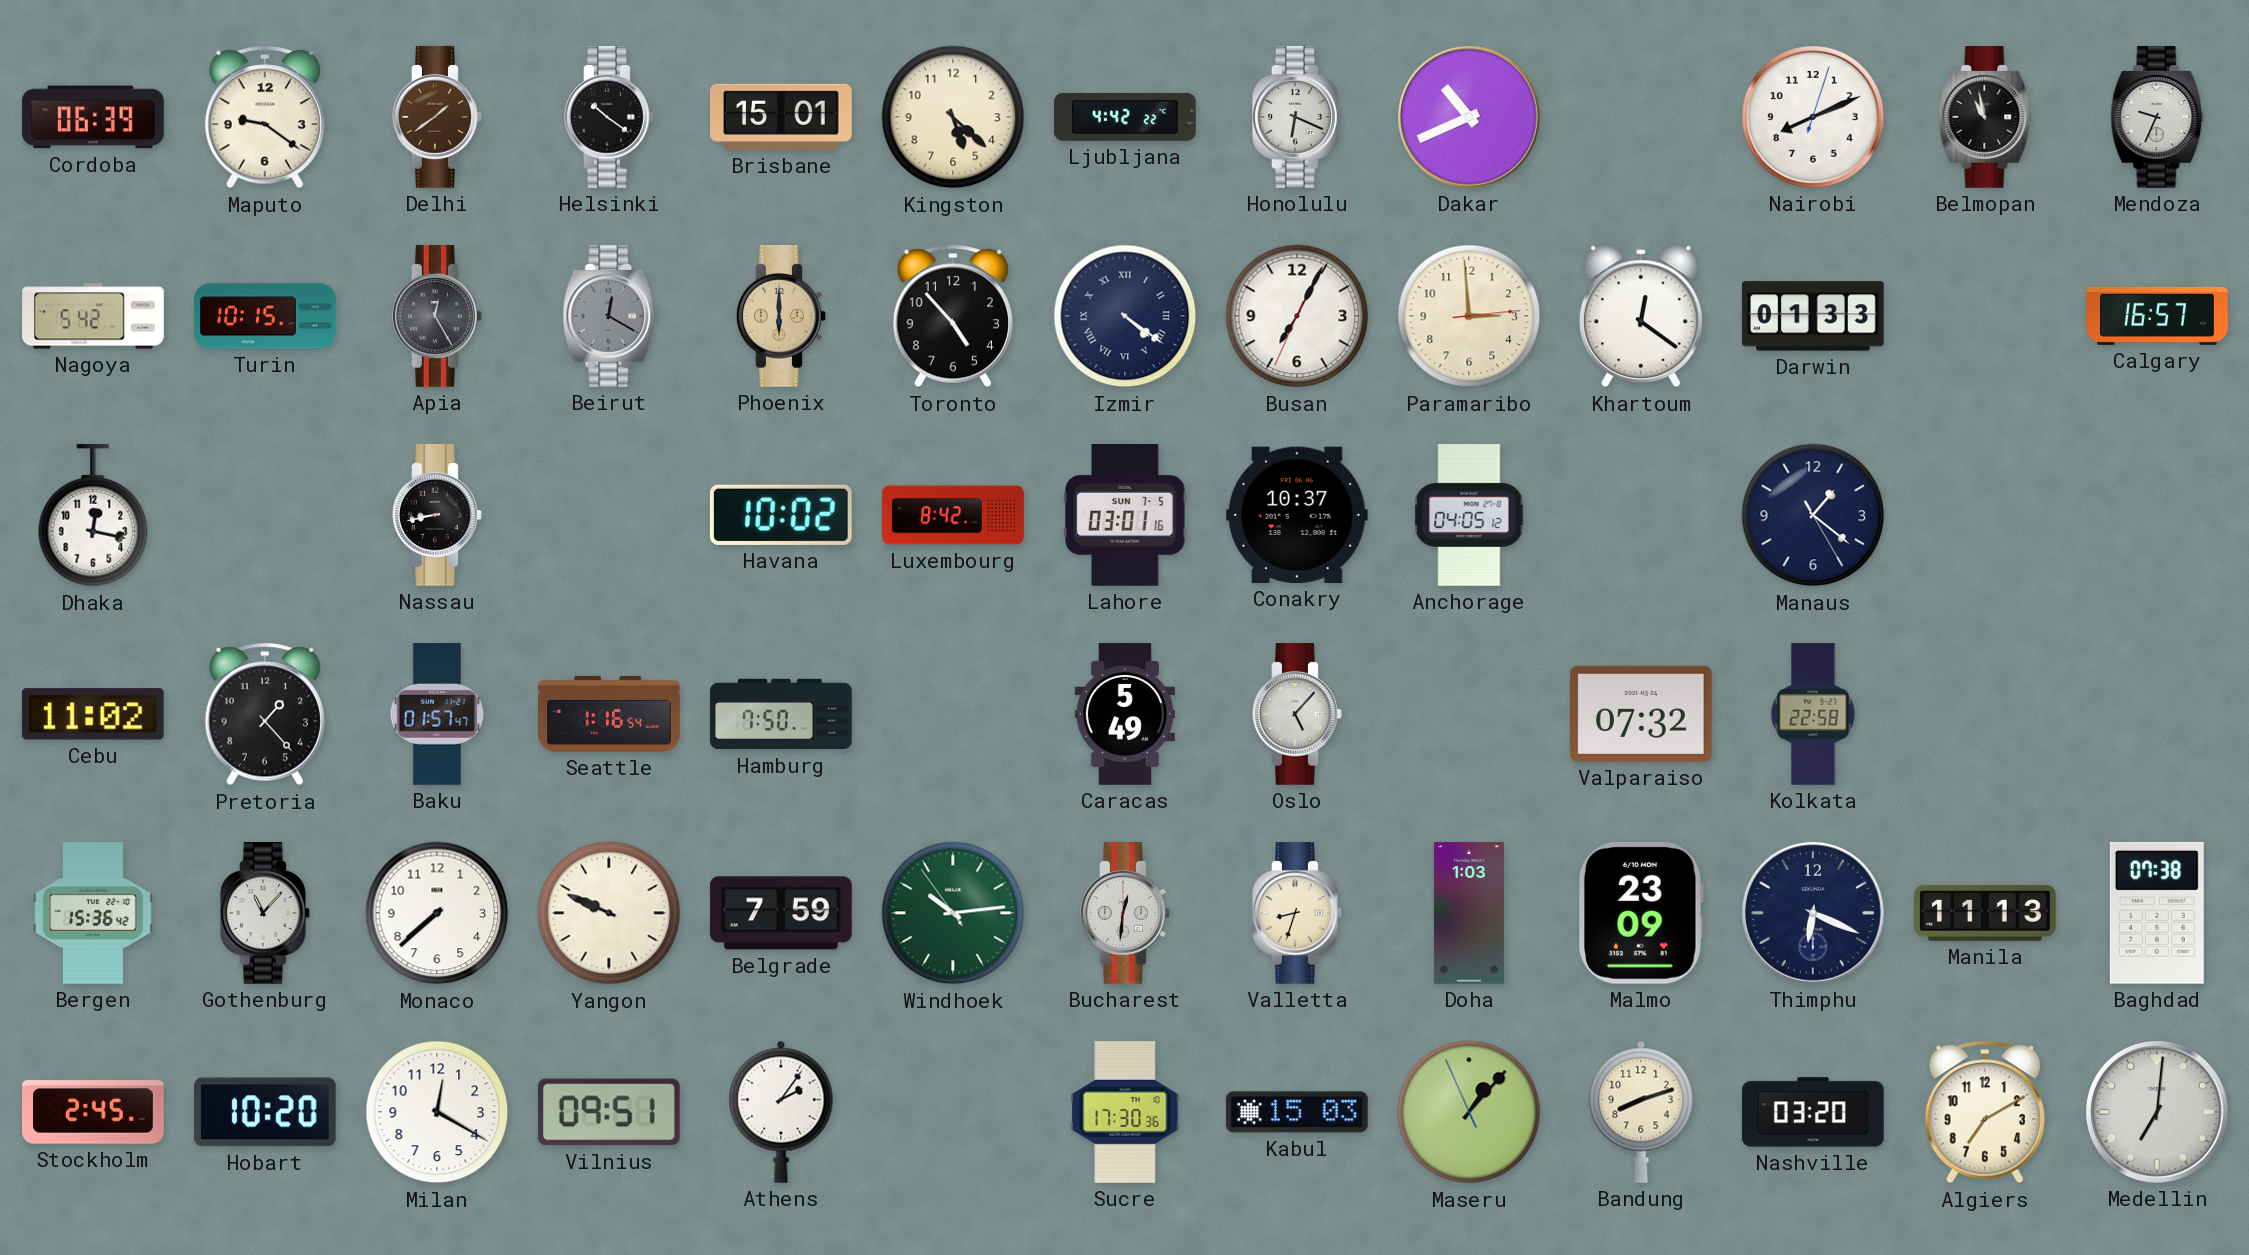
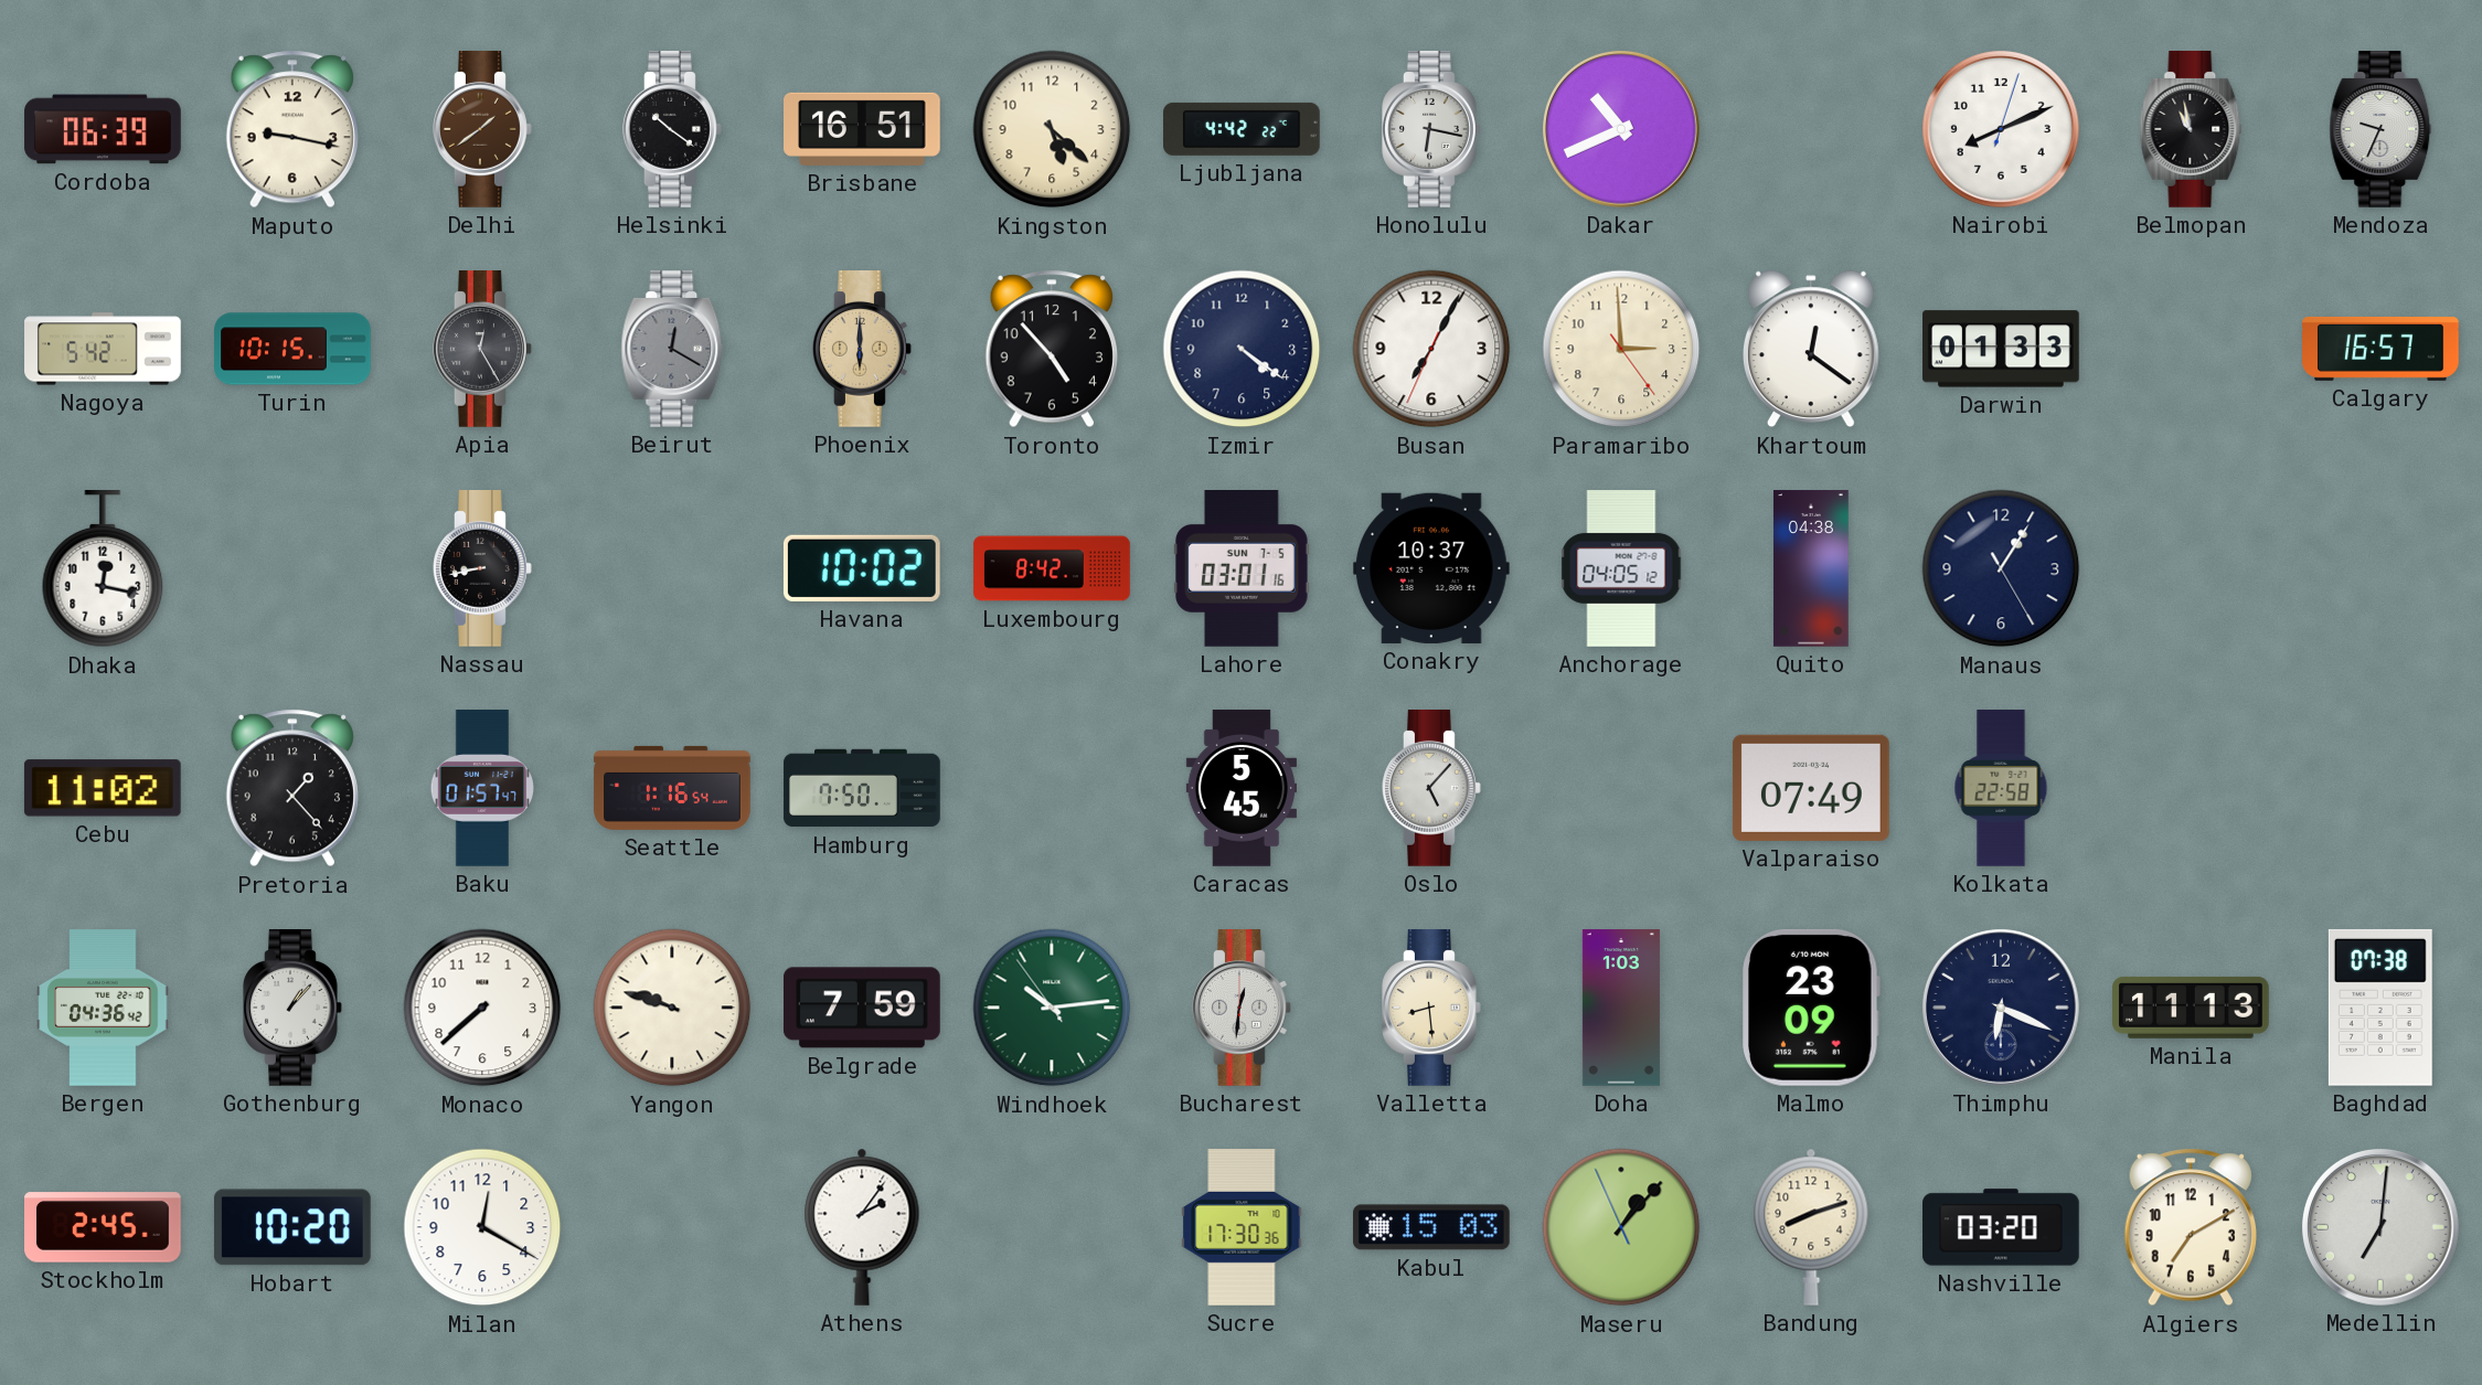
Maputo: 9:21 -> 9:17
Brisbane: 15:01 -> 16:51
Honolulu: 6:19 -> 6:17
Izmir numerals: Roman -> Arabic
Paramaribo: 2:59:14 -> 2:59:24
Quito: none -> 04:38
Manaus: 1:21 -> 1:05
Caracas: 5:49 -> 5:45
Valparaiso: 07:32 -> 07:49
Bergen: 15:36 -> 04:36
Gothenburg: 11:07 -> 1:07
Yangon: 9:49 -> 9:48
Valletta: 8:33 -> 8:29
Vilnius: 09:51 -> none
